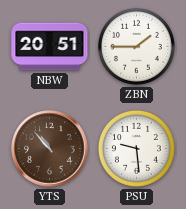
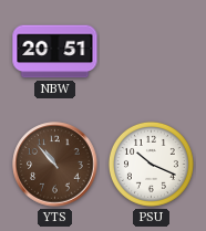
ZBN: 1:45 -> none
PSU: 9:29 -> 10:19
